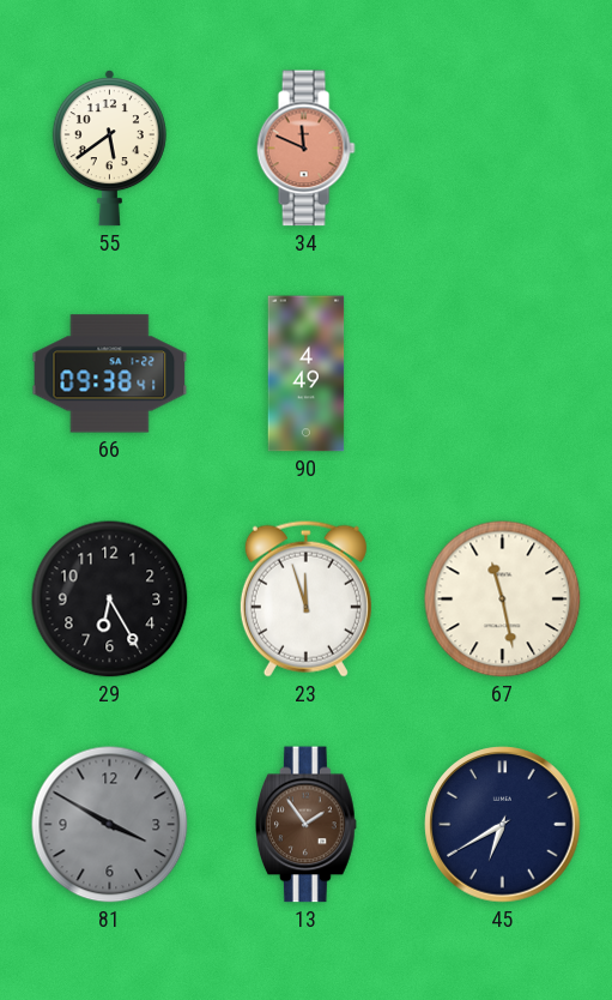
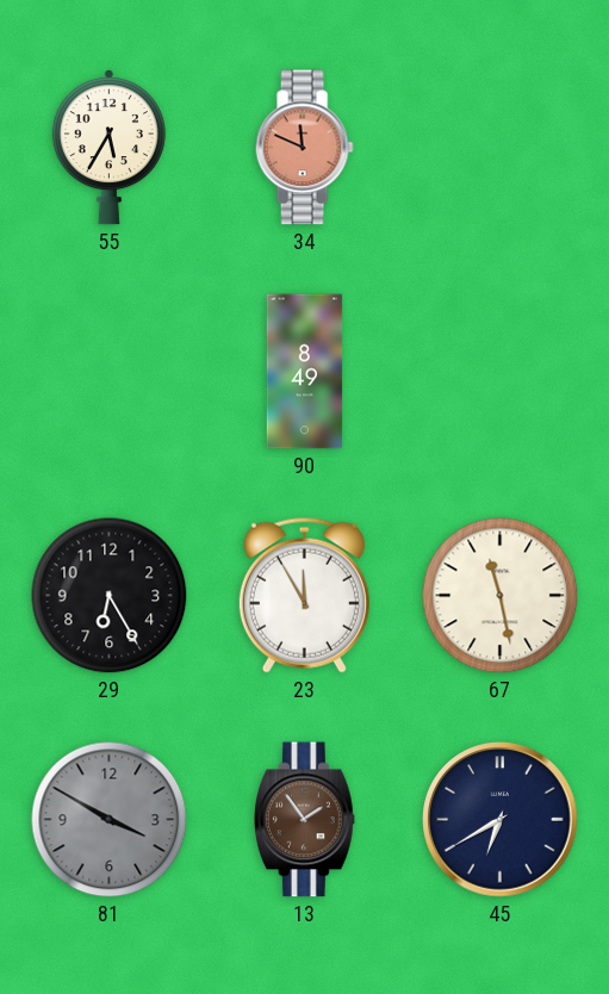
55: 5:39 -> 5:35
66: 09:38 -> none
90: 4:49 -> 8:49
23: 11:57 -> 11:55
